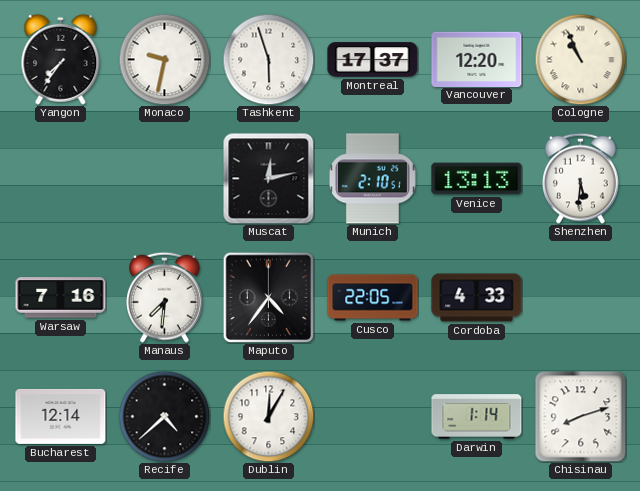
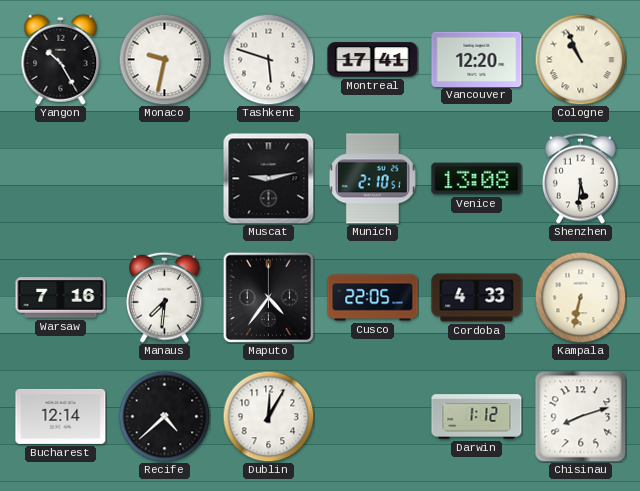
Yangon: 7:36 -> 10:25
Tashkent: 5:57 -> 5:48
Montreal: 17:37 -> 17:41
Muscat: 12:13 -> 9:13
Venice: 13:13 -> 13:08
Kampala: none -> 6:32
Darwin: 1:14 -> 1:12
